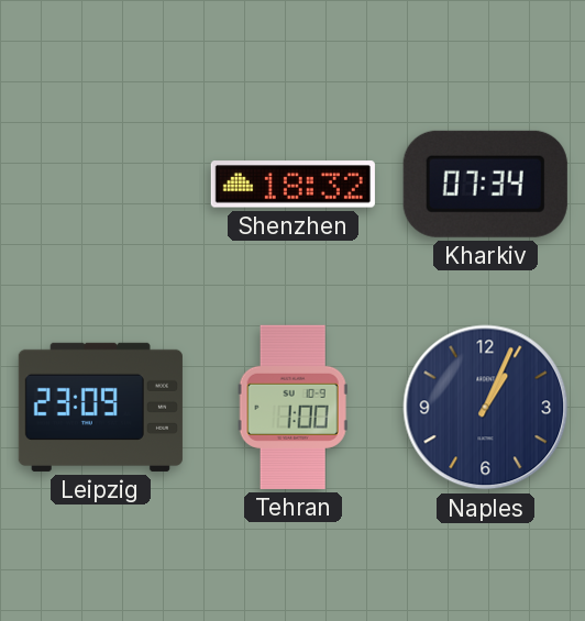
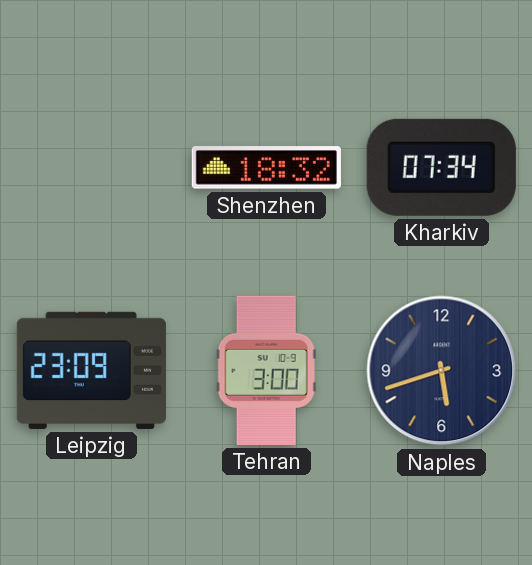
Tehran: 1:00 -> 3:00
Naples: 1:04 -> 5:42
